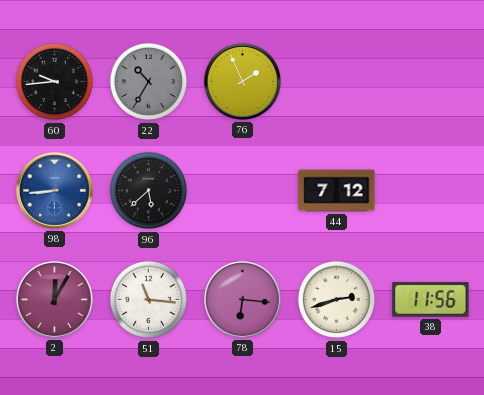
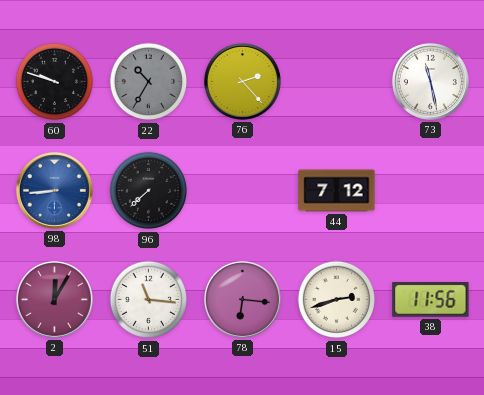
60: 9:44 -> 9:48
76: 1:56 -> 2:23
73: none -> 11:28
96: 5:38 -> 7:38
